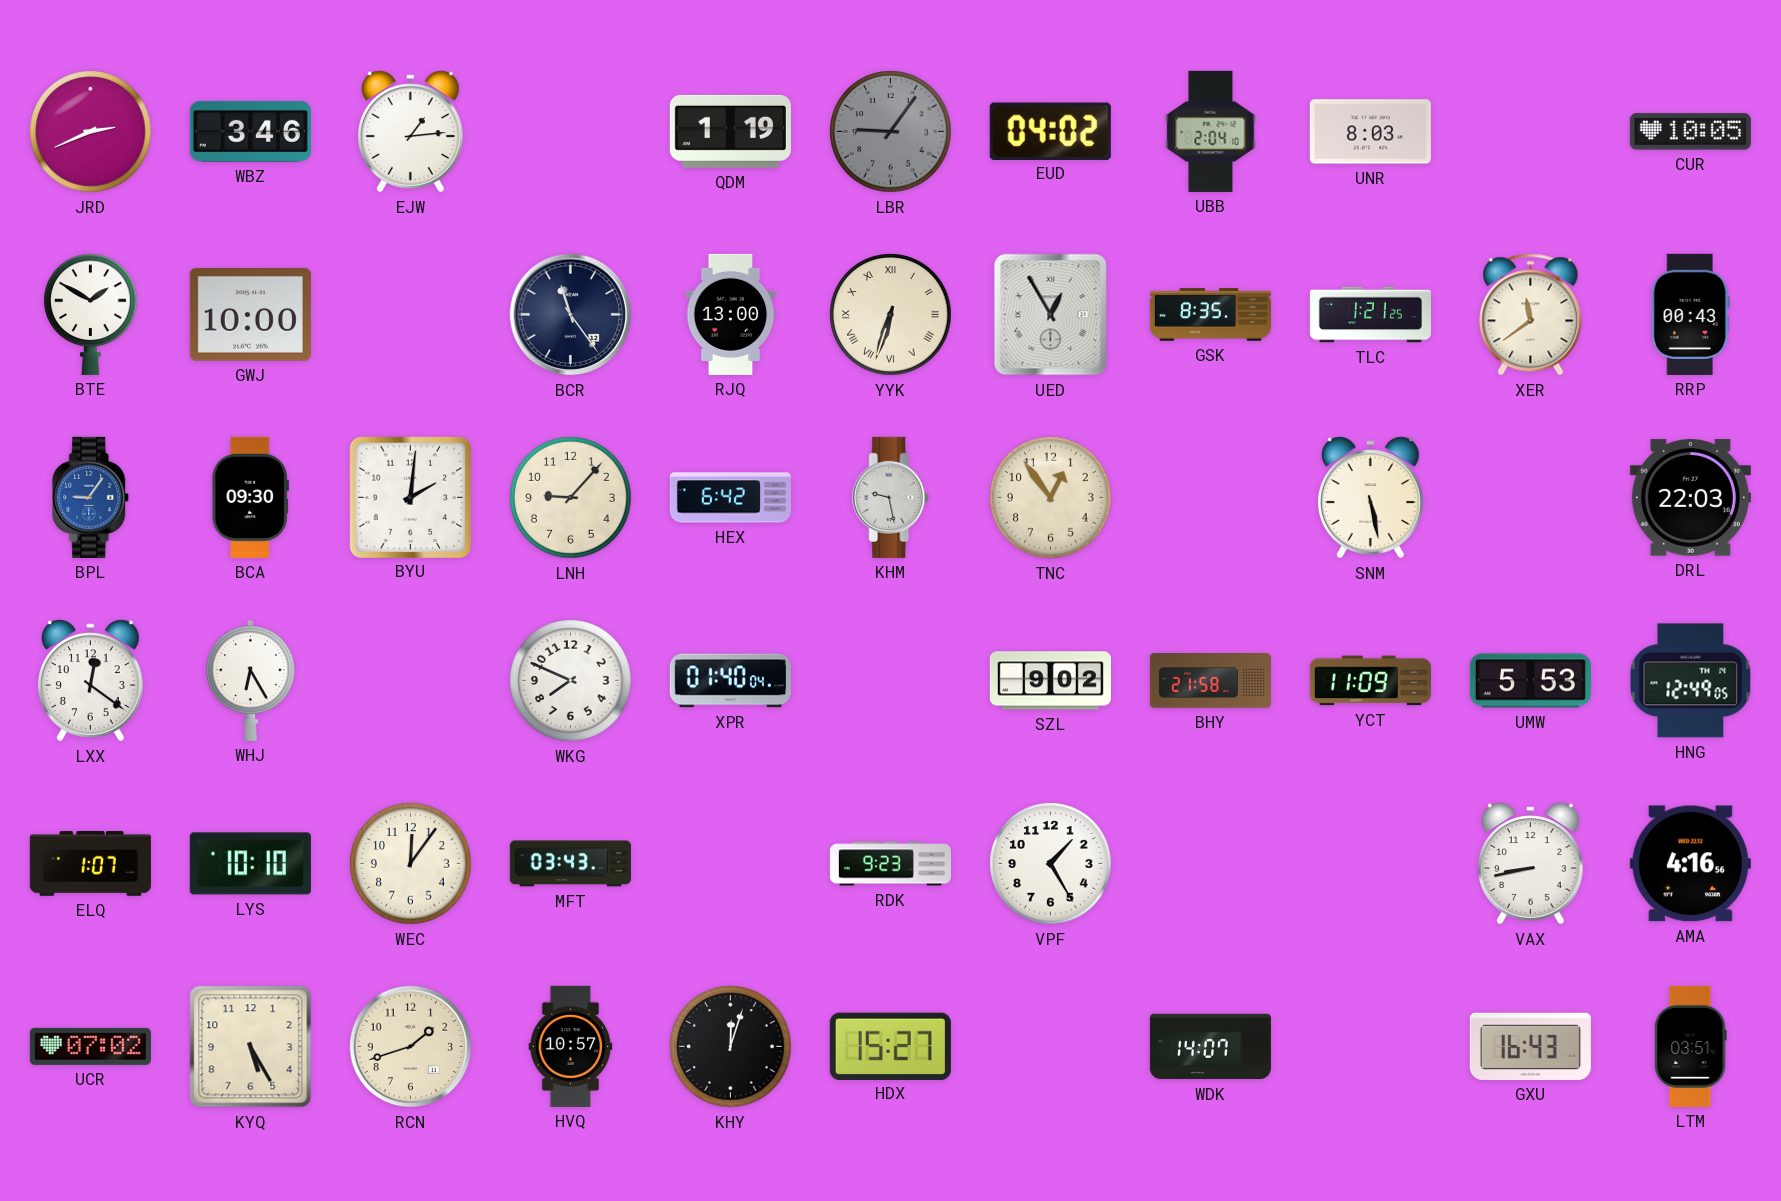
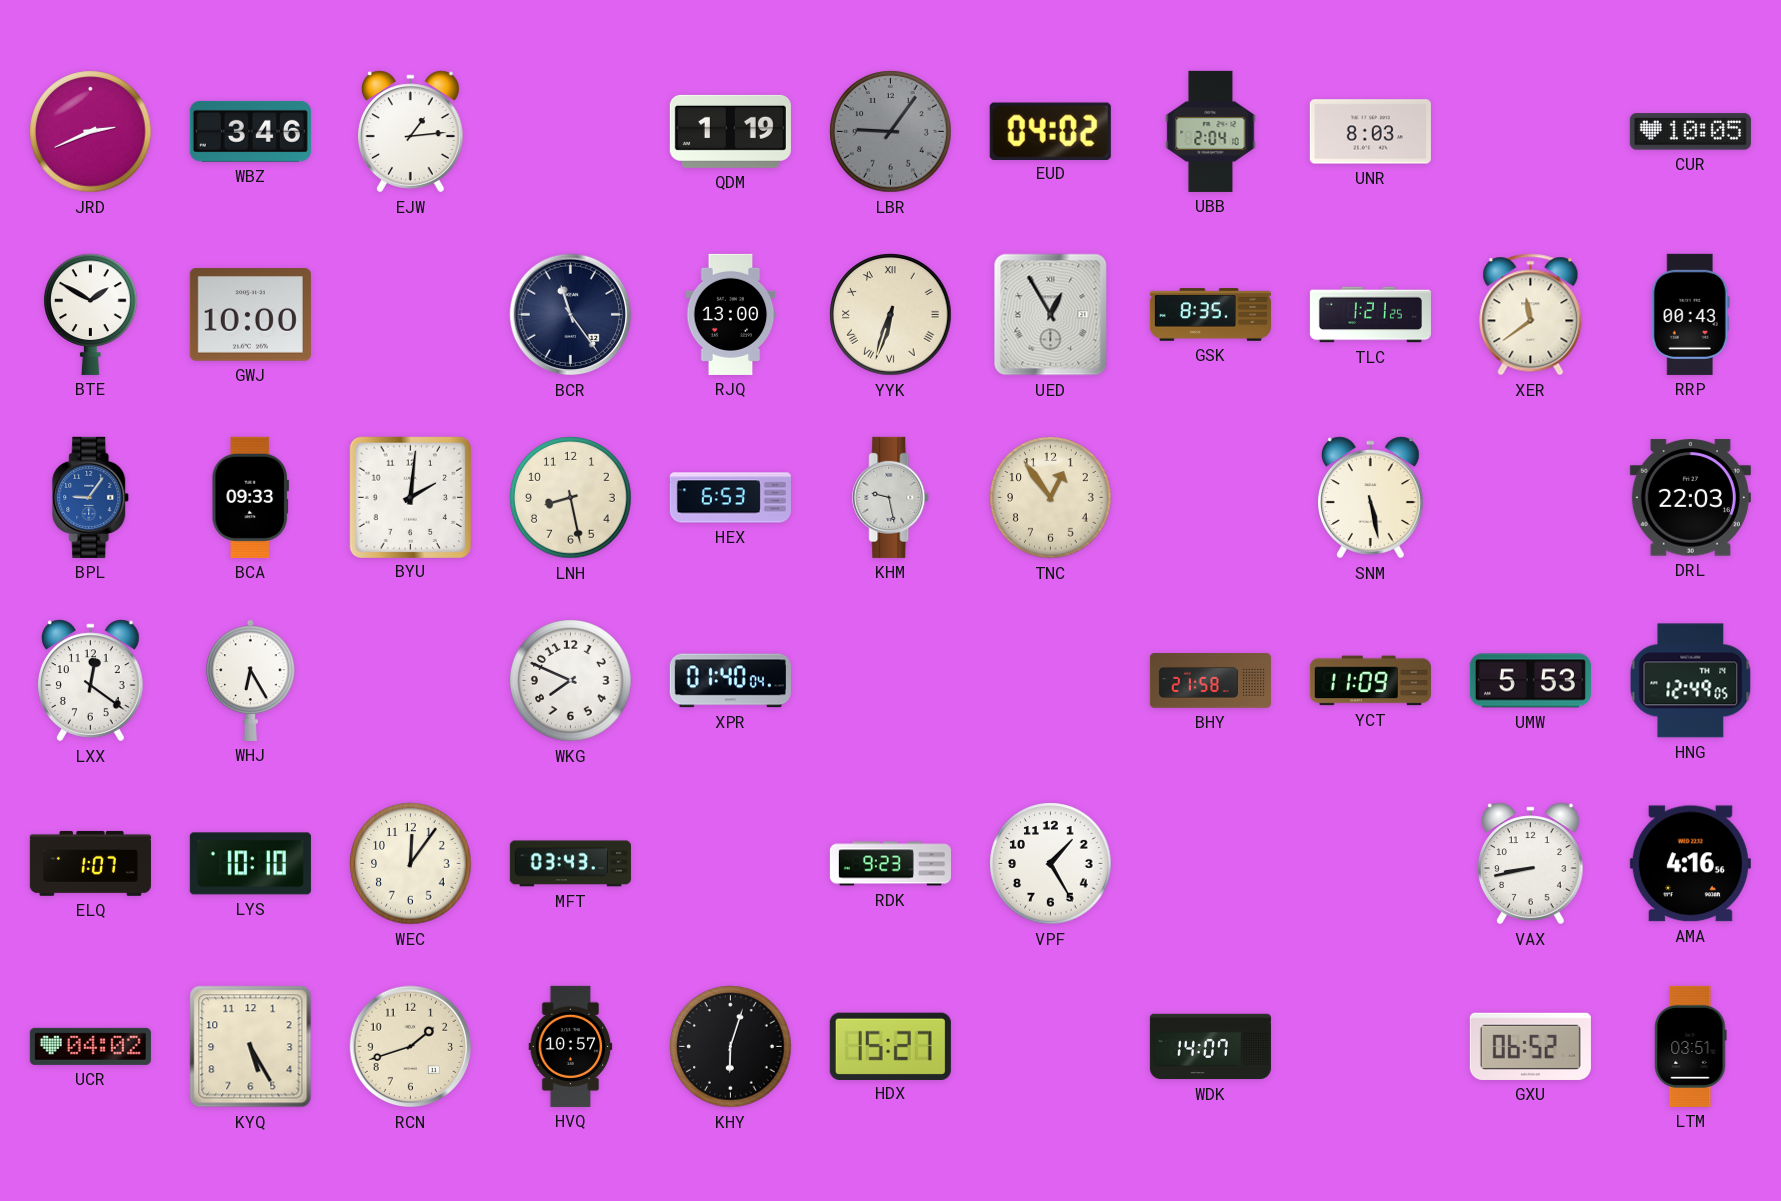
BCA: 09:30 -> 09:33
LNH: 9:07 -> 8:28
HEX: 6:42 -> 6:53
SZL: 9:02 -> none
UCR: 07:02 -> 04:02
KHY: 12:03 -> 6:03
GXU: 16:43 -> 06:52
